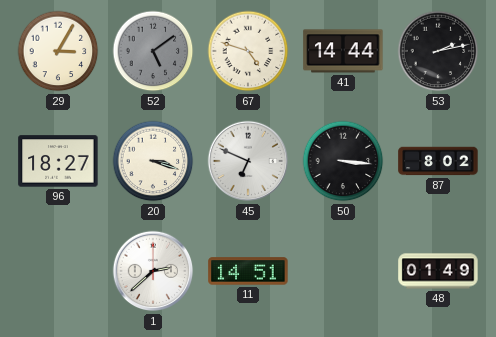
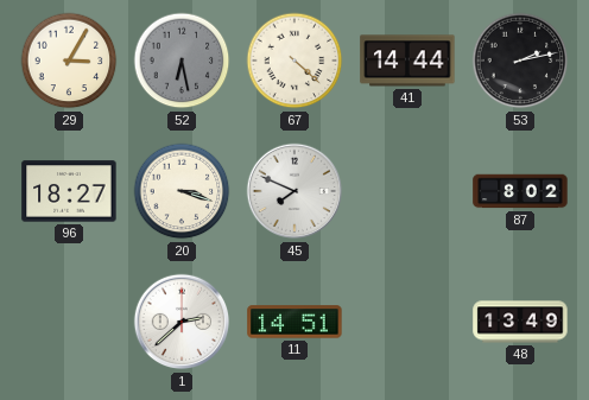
52: 5:09 -> 6:28
67: 4:48 -> 4:22
45: 6:49 -> 7:49
50: 3:16 -> none
48: 01:49 -> 13:49
